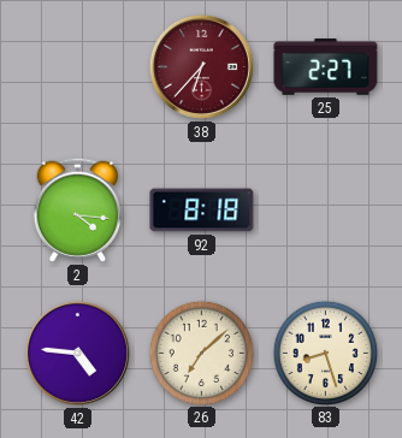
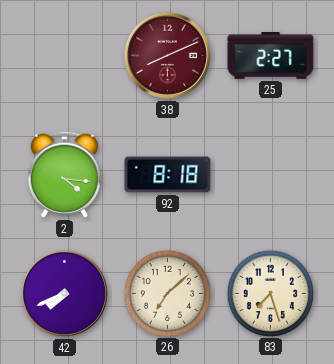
38: 6:37 -> 8:11
42: 4:46 -> 7:41
83: 8:27 -> 7:27
